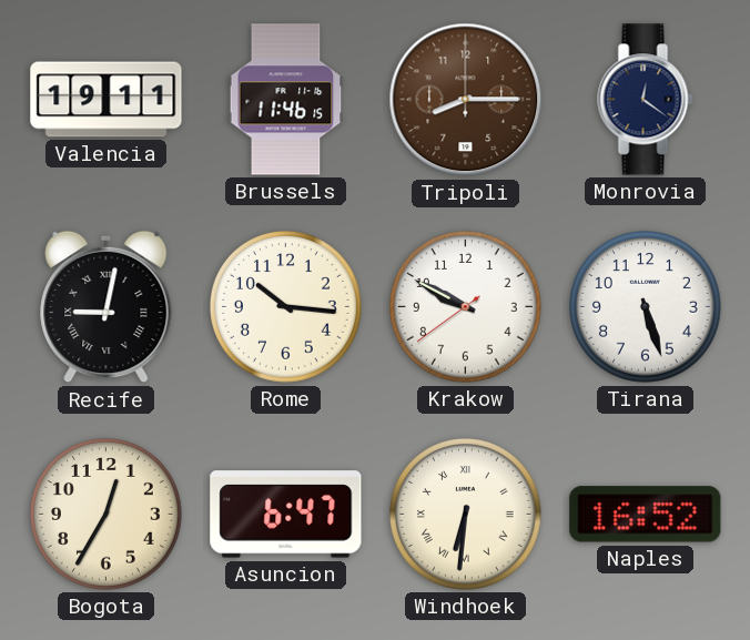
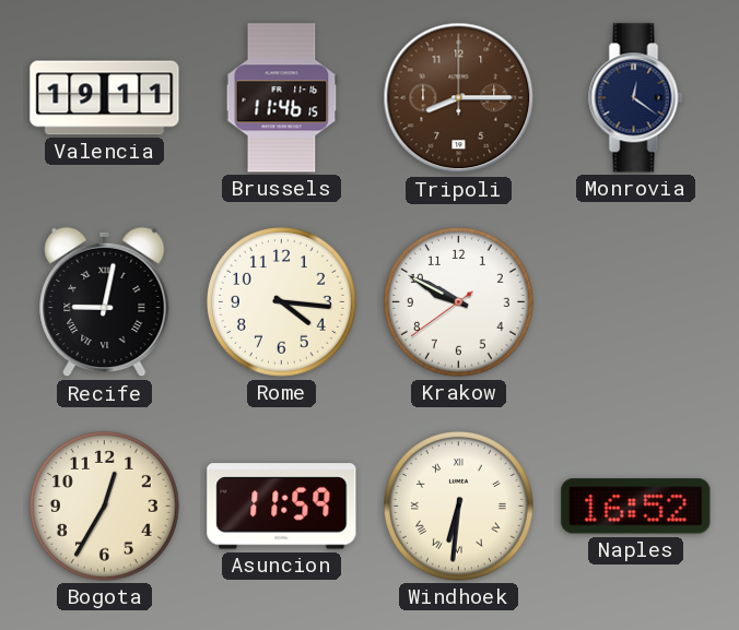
Rome: 10:16 -> 4:16
Tirana: 5:27 -> none
Asuncion: 6:47 -> 11:59
